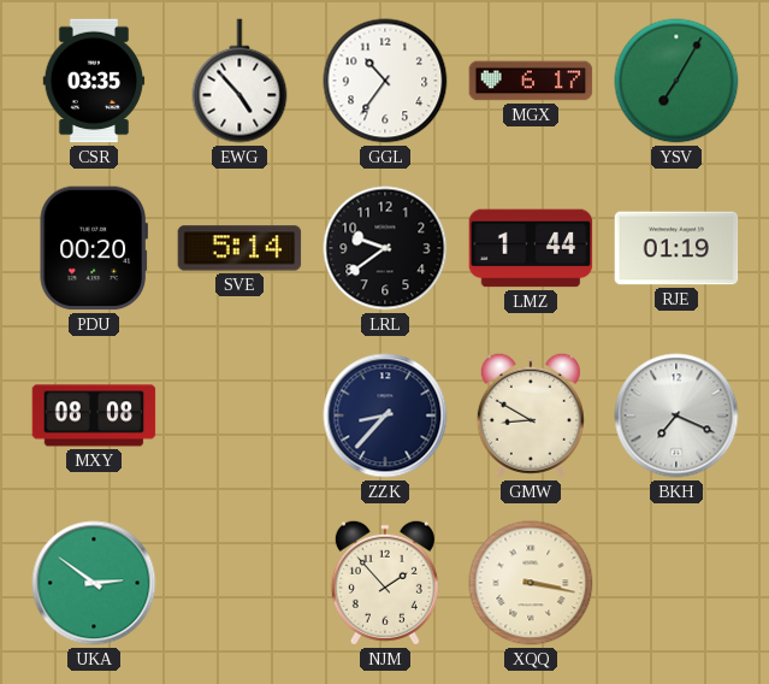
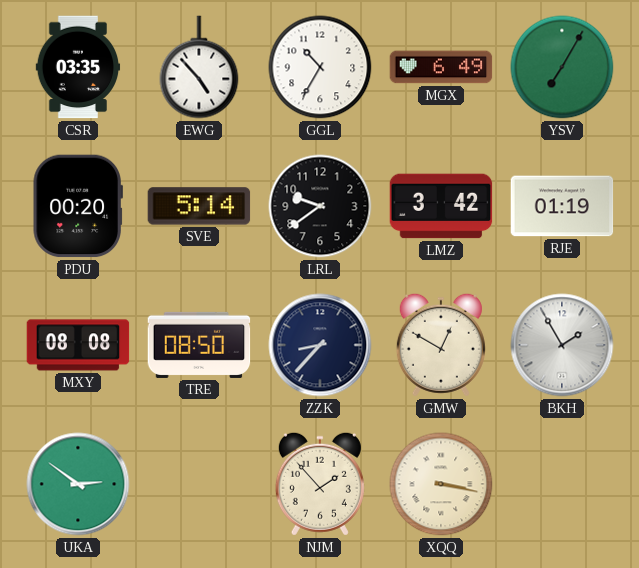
GGL: 10:36 -> 10:35
MGX: 6:17 -> 6:49
LMZ: 1:44 -> 3:42
TRE: none -> 08:50
GMW: 8:50 -> 12:50
BKH: 7:19 -> 1:55
